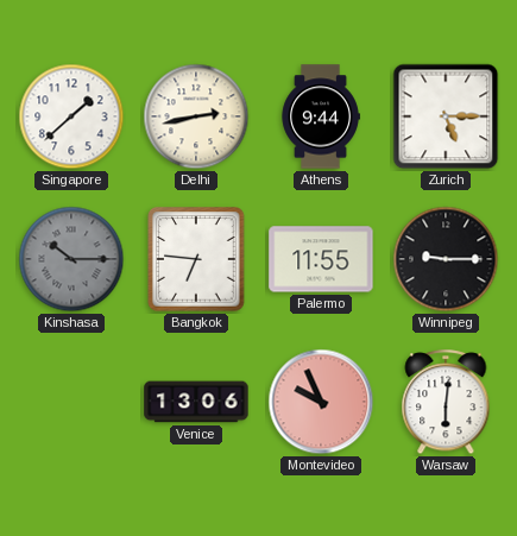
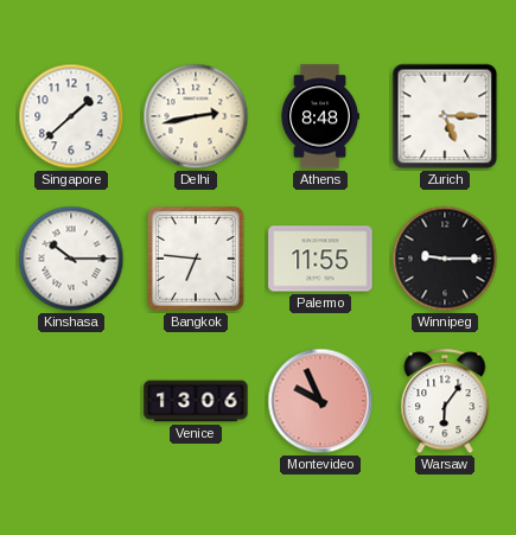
Athens: 9:44 -> 8:48
Kinshasa dial: grey -> white
Warsaw: 6:01 -> 6:06
